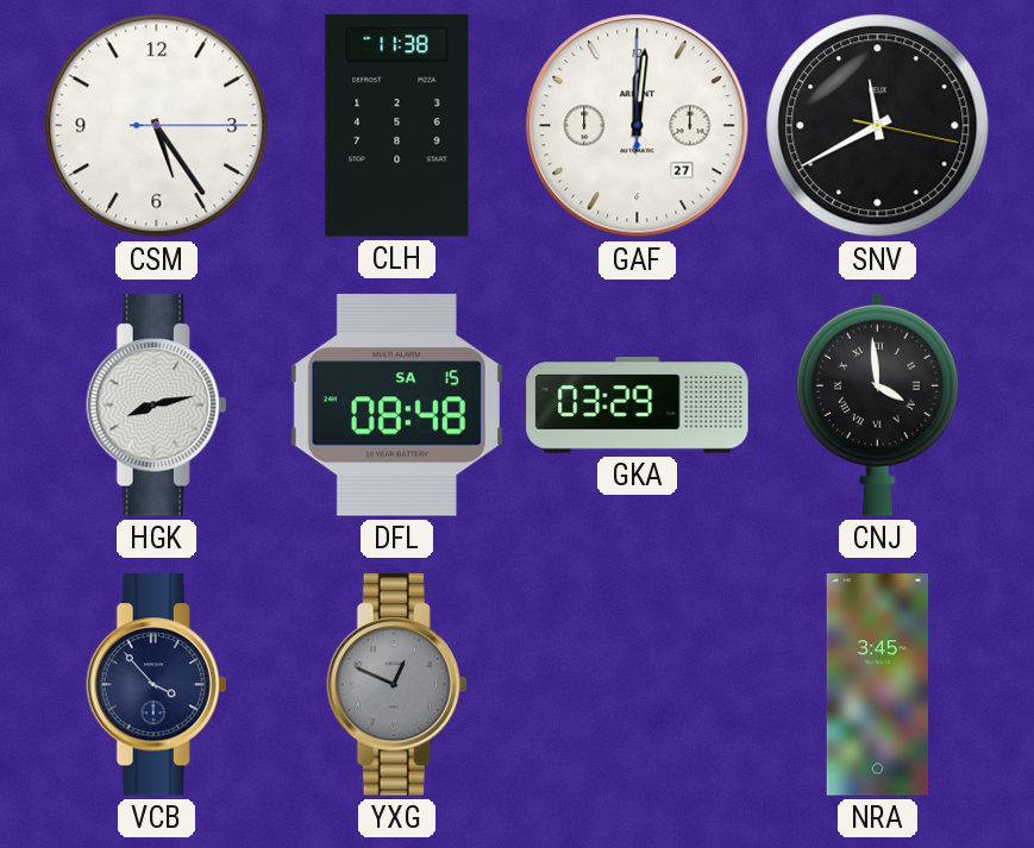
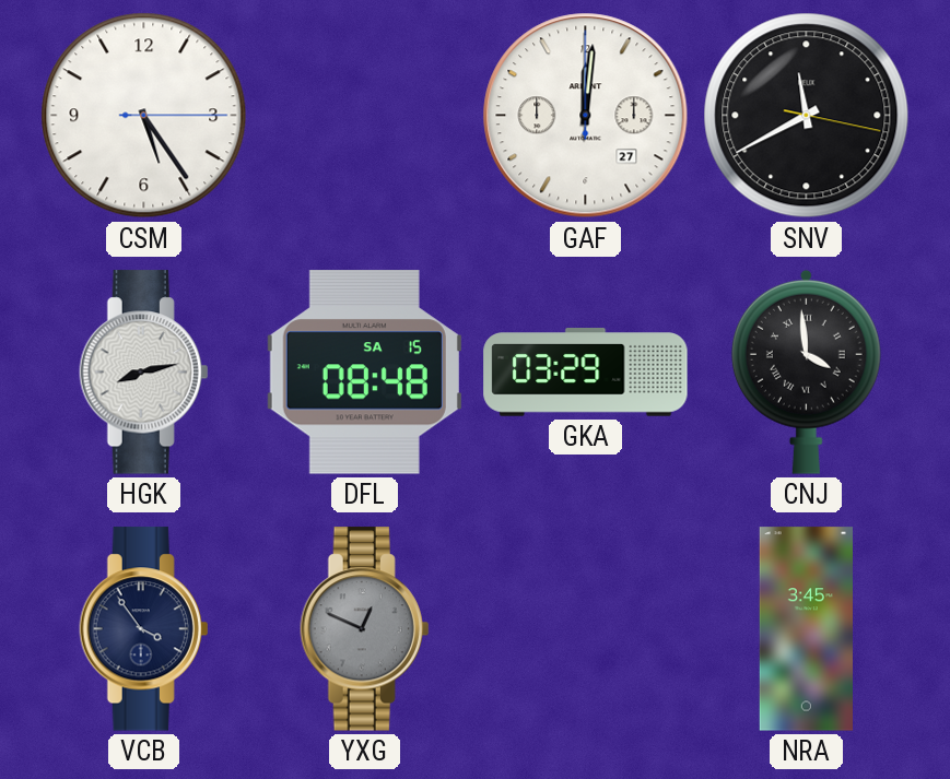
CLH: 11:38 -> none
VCB: 3:53 -> 3:54
